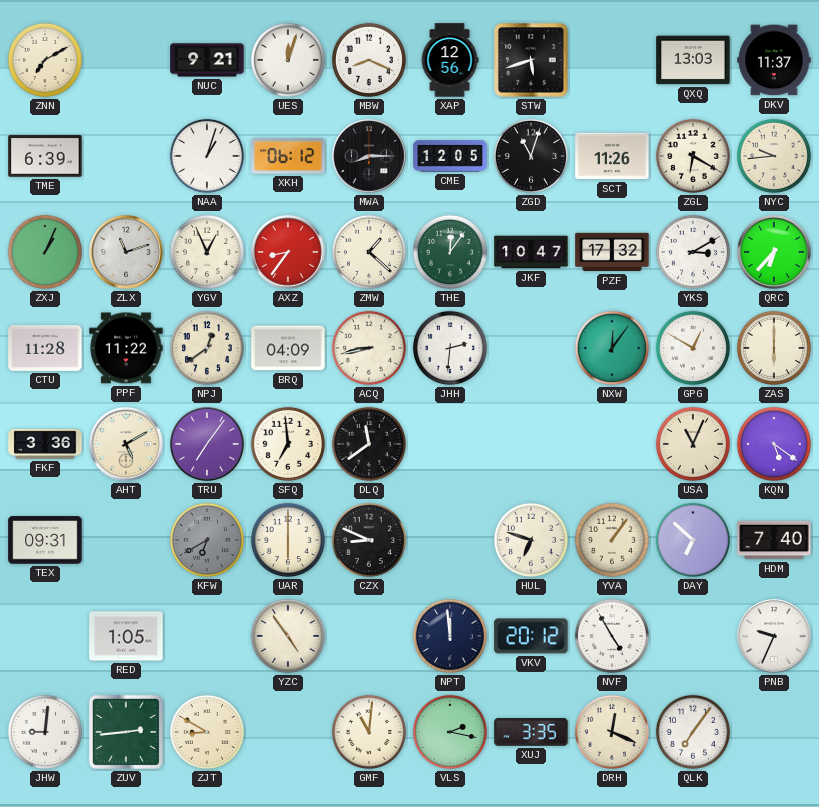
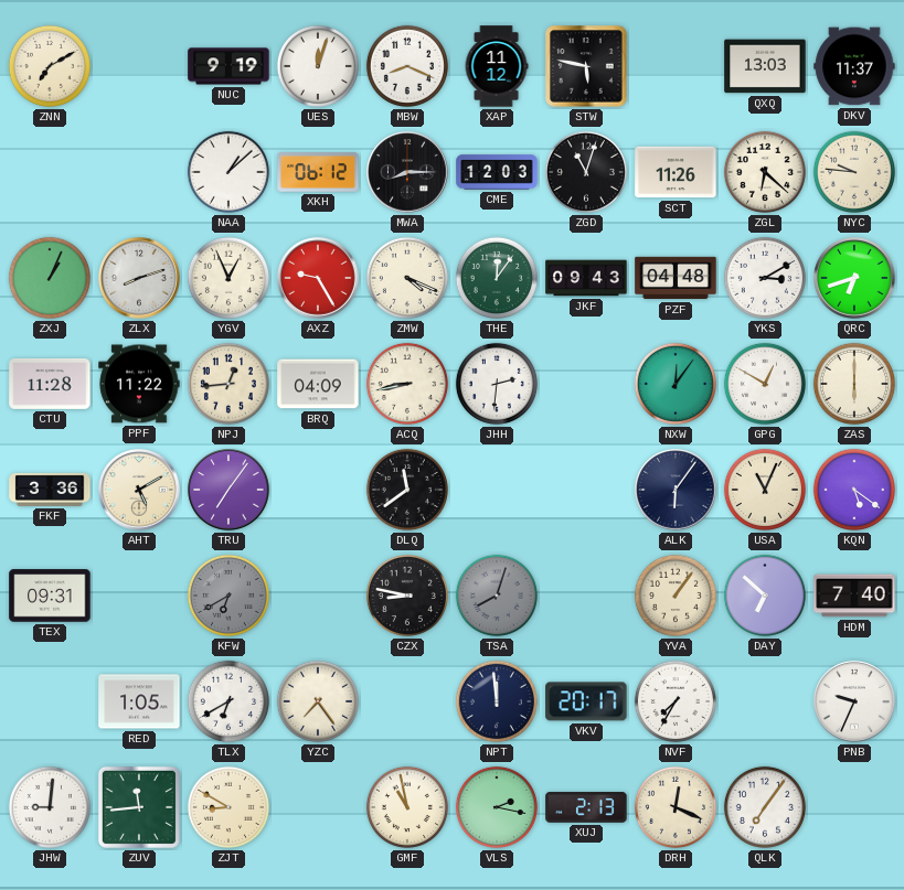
NUC: 9:21 -> 9:19
XAP: 12:56 -> 11:12
STW: 5:42 -> 5:47
TME: 6:39 -> none
NAA: 1:03 -> 1:08
CME: 12:05 -> 12:03
ZGL: 6:20 -> 6:22
NYC: 9:44 -> 9:46
ZLX: 11:12 -> 8:12
AXZ: 8:36 -> 9:25
ZMW: 1:22 -> 4:19
JKF: 10:47 -> 09:43
PZF: 17:32 -> 04:48
QRC: 6:37 -> 6:42
NPJ: 12:39 -> 12:44
SFQ: 6:59 -> none
ALK: none -> 6:06
UAR: 6:00 -> none
CZX: 8:49 -> 8:47
TSA: none -> 8:03
HUL: 6:48 -> none
TLX: none -> 6:40
YZC: 4:54 -> 7:24
VKV: 20:12 -> 20:17
NVF: 4:55 -> 7:35
ZUV: 2:44 -> 11:44
GMF: 11:01 -> 10:58
XUJ: 3:35 -> 2:13
